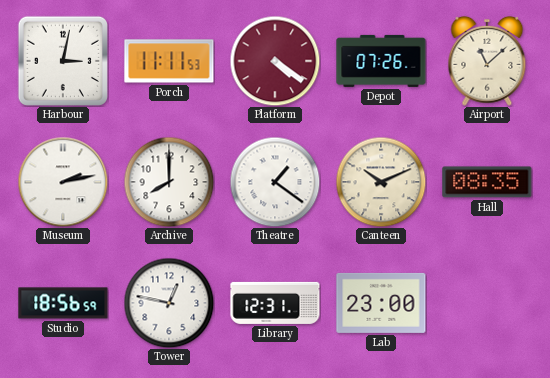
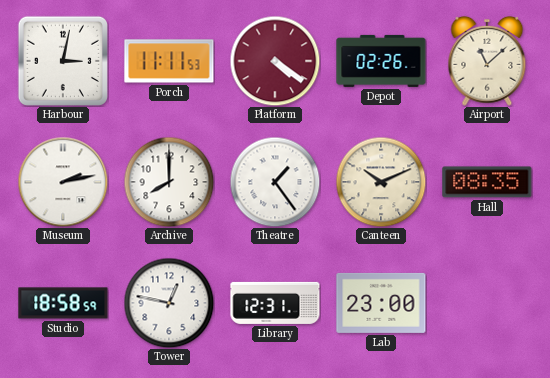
Depot: 07:26 -> 02:26
Theatre: 1:21 -> 1:24
Studio: 18:56 -> 18:58
